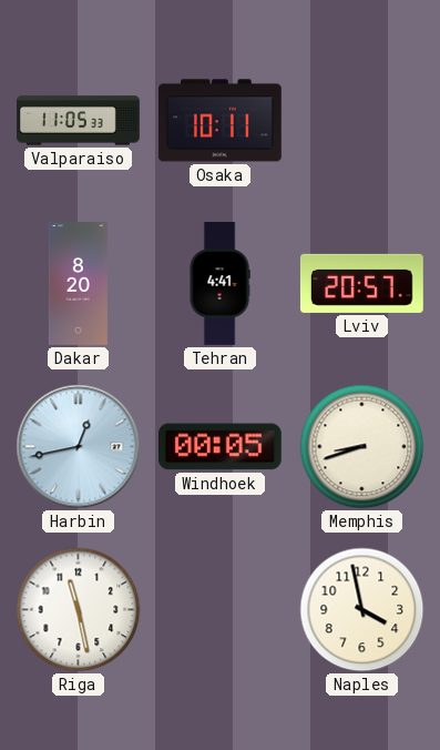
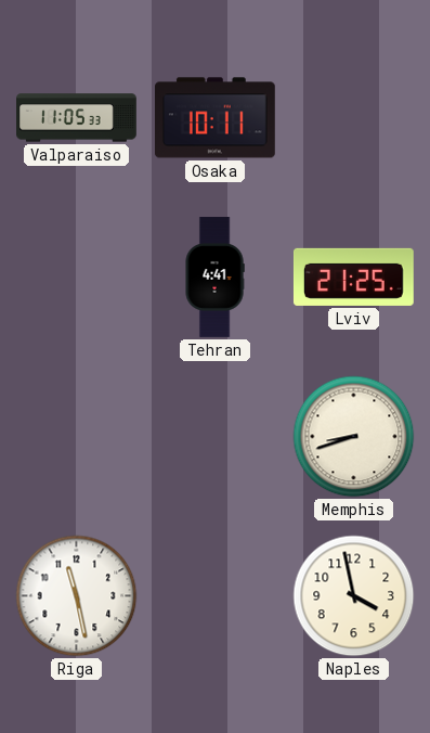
Dakar: 8:20 -> none
Lviv: 20:57 -> 21:25
Harbin: 12:43 -> none
Windhoek: 00:05 -> none
